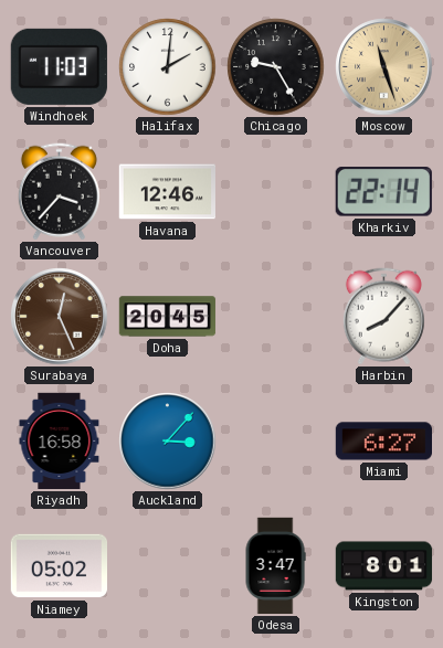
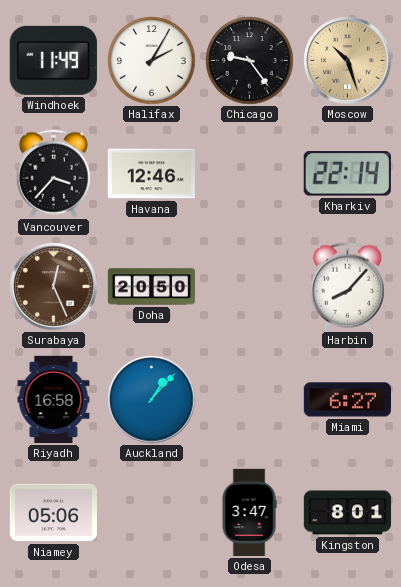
Windhoek: 11:03 -> 11:49
Halifax: 2:01 -> 2:05
Chicago: 9:25 -> 9:24
Moscow: 11:27 -> 10:27
Doha: 20:45 -> 20:50
Auckland: 3:07 -> 1:07
Niamey: 05:02 -> 05:06
